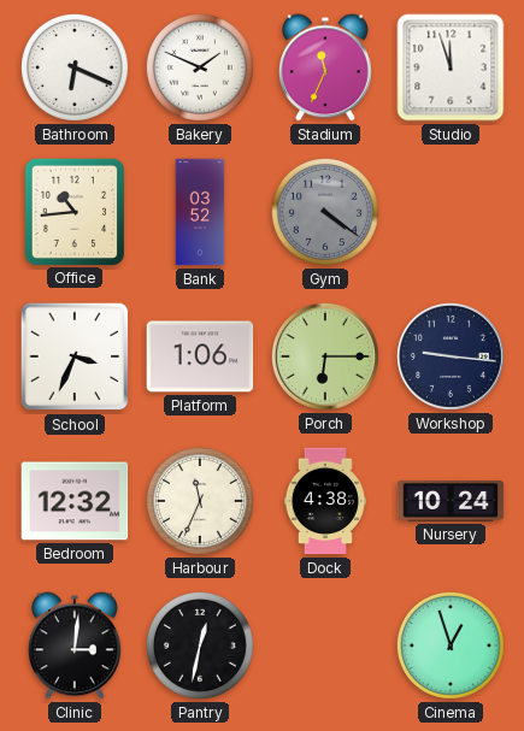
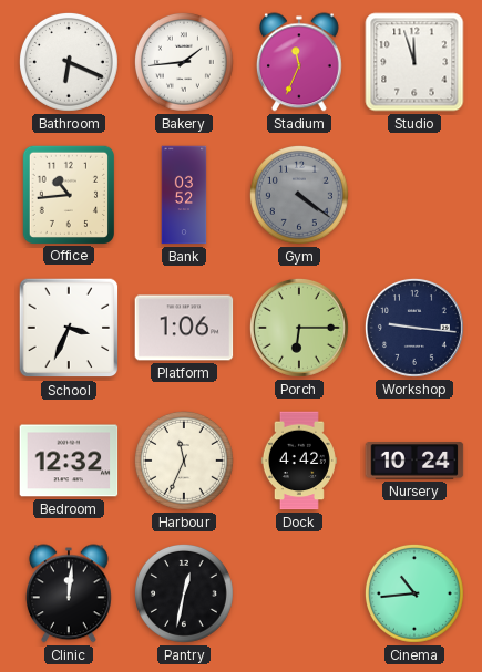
Bakery: 1:49 -> 1:44
Dock: 4:38 -> 4:42
Clinic: 3:01 -> 12:01
Cinema: 12:57 -> 10:44
